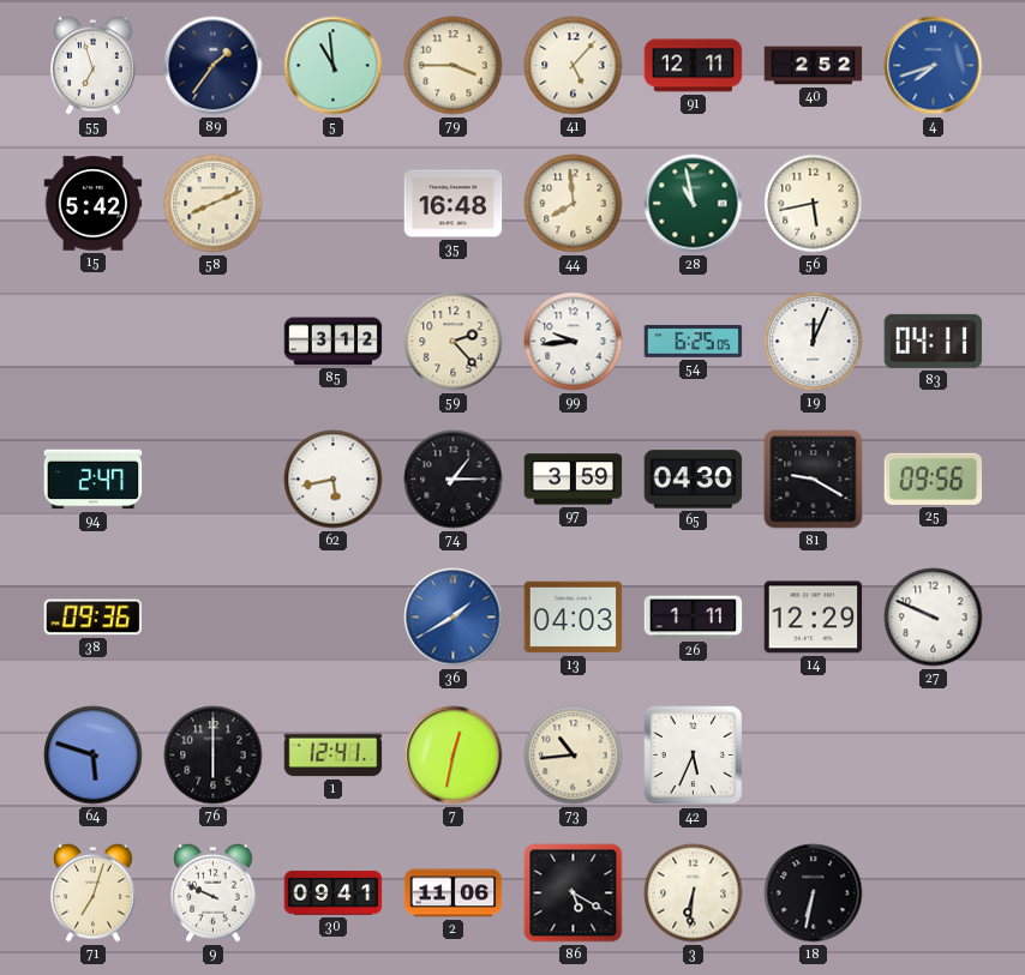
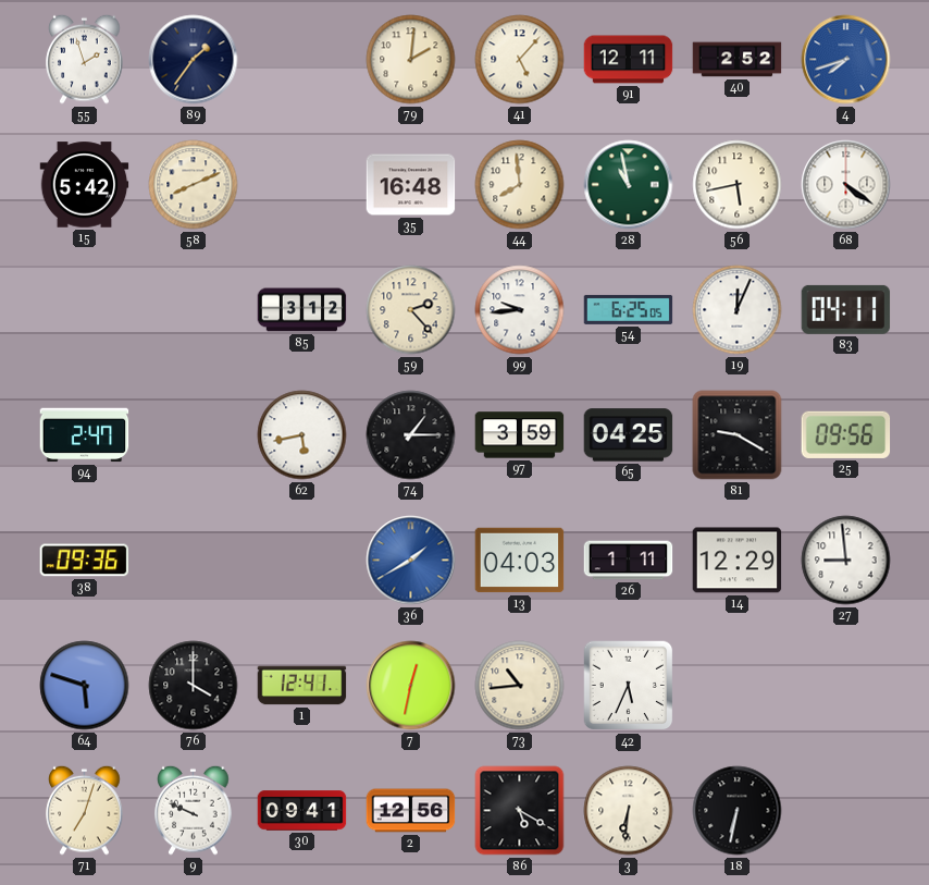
55: 6:57 -> 1:57
5: 10:59 -> none
79: 3:45 -> 2:01
68: none -> 4:21
65: 04:30 -> 04:25
27: 9:49 -> 8:59
76: 6:00 -> 4:00
2: 11:06 -> 12:56
